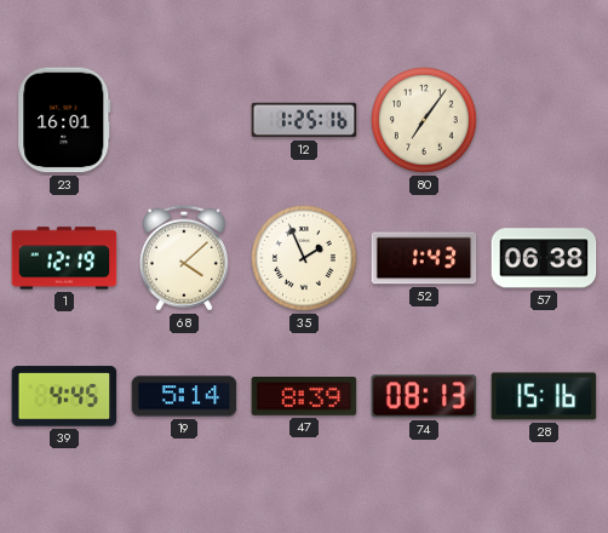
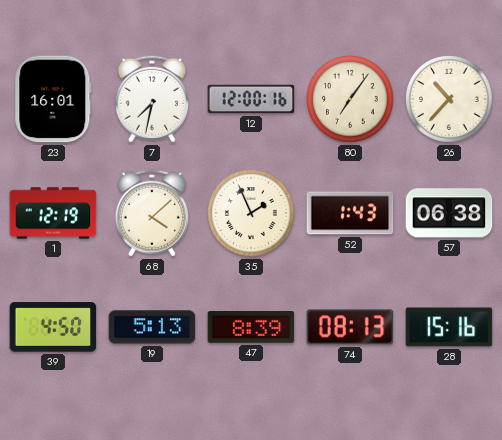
7: none -> 7:32
12: 1:25 -> 12:00
26: none -> 10:37
39: 4:45 -> 4:50
19: 5:14 -> 5:13
